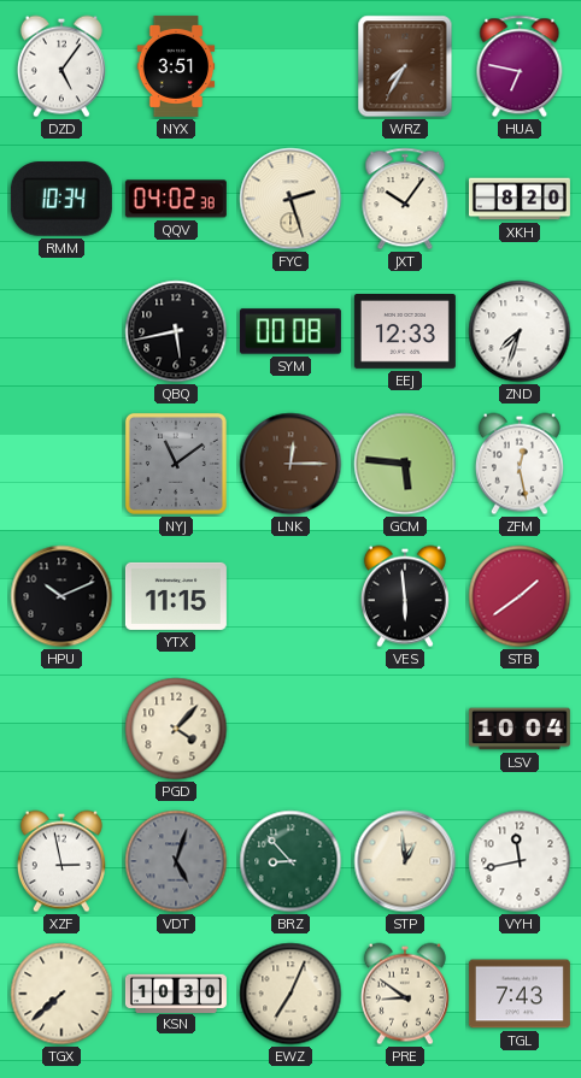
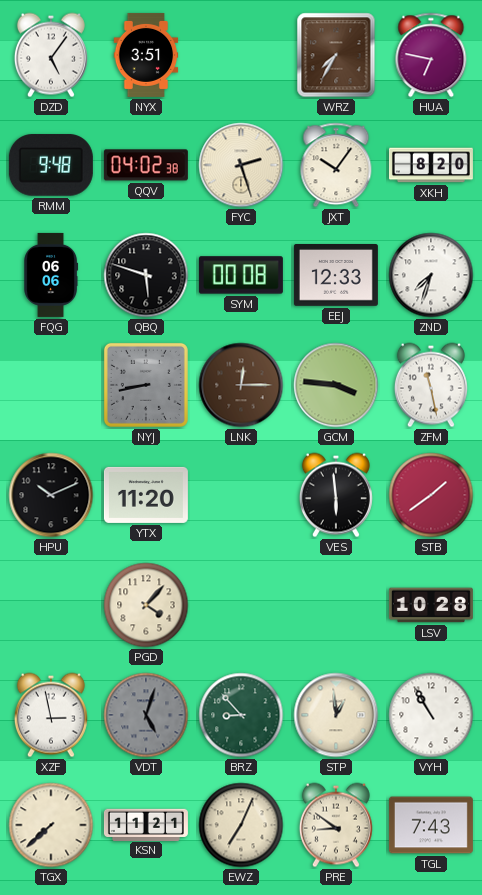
RMM: 10:34 -> 9:48
FQG: none -> 06:06
QBQ: 5:43 -> 5:48
NYJ: 11:09 -> 8:43
GCM: 5:46 -> 3:46
ZFM: 12:28 -> 11:28
YTX: 11:15 -> 11:20
LSV: 10:04 -> 10:28
VYH: 11:43 -> 10:55
KSN: 10:30 -> 11:21
